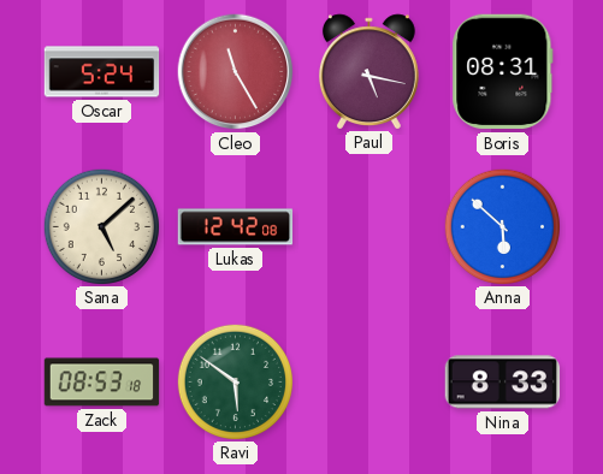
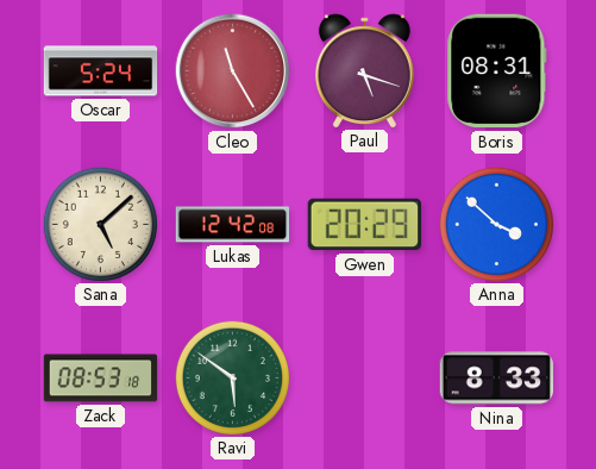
Paul: 5:17 -> 5:18
Gwen: none -> 20:29
Anna: 5:52 -> 3:52
